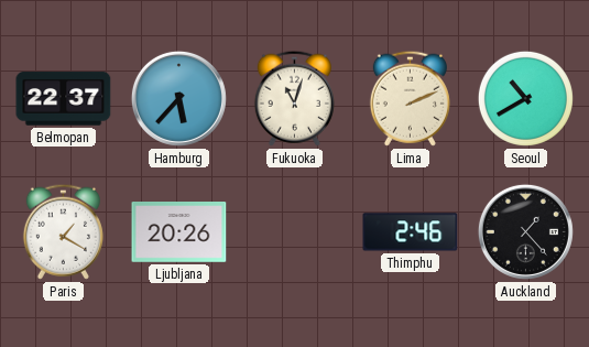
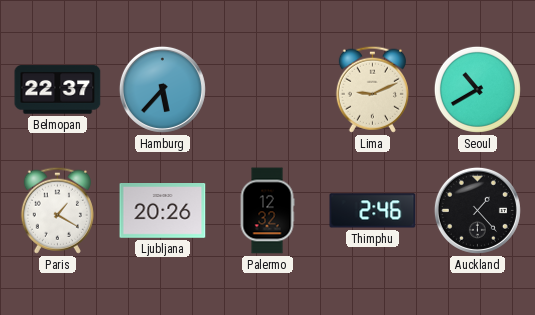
Fukuoka: 11:03 -> none
Lima: 2:11 -> 9:11
Palermo: none -> 12:32
